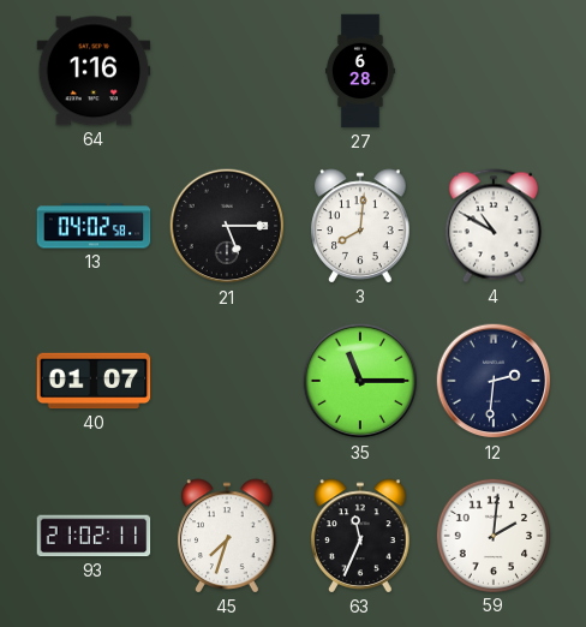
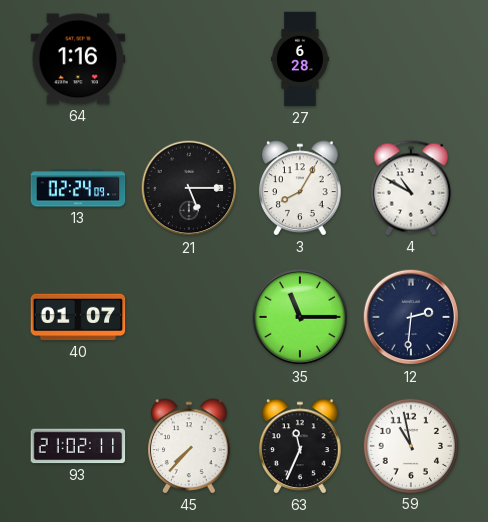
13: 04:02 -> 02:24
3: 8:01 -> 8:05
45: 7:33 -> 7:37
59: 2:01 -> 10:58
